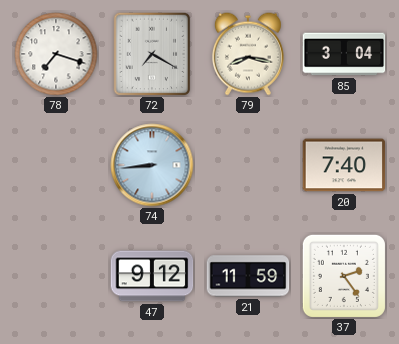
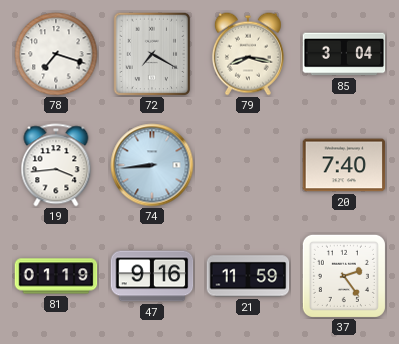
19: none -> 3:44
81: none -> 01:19
47: 9:12 -> 9:16
